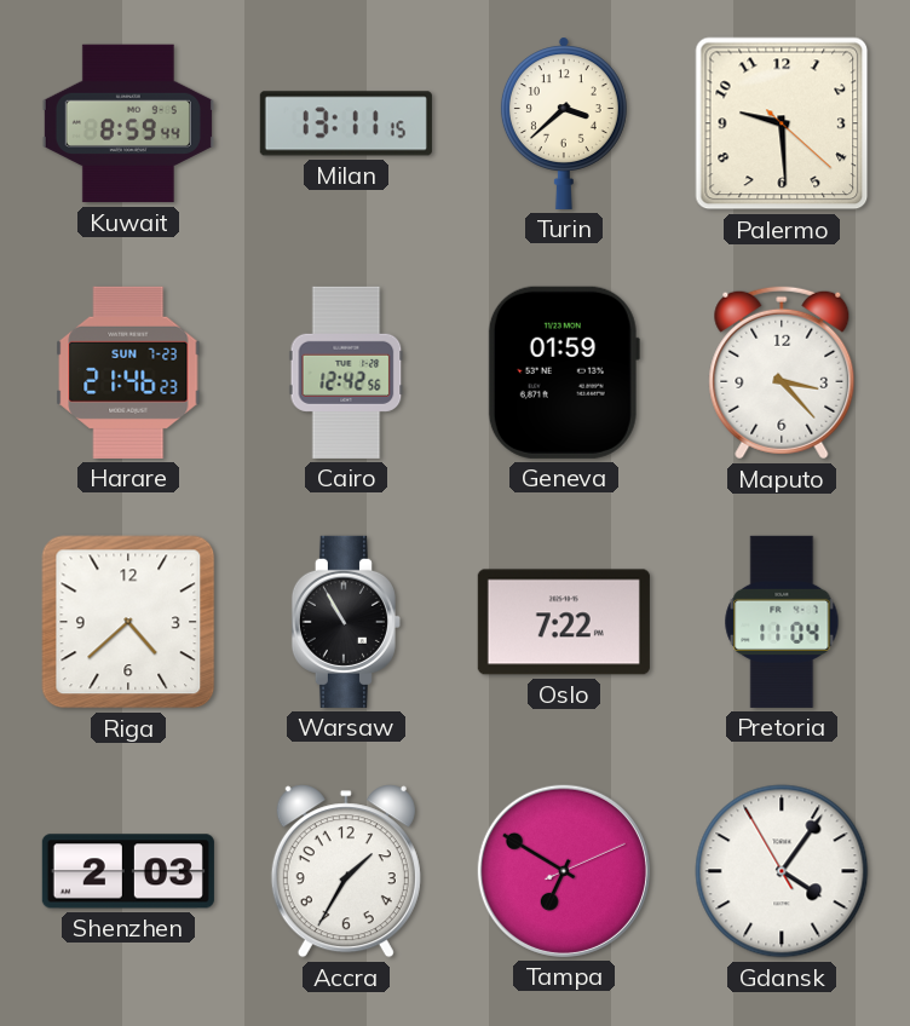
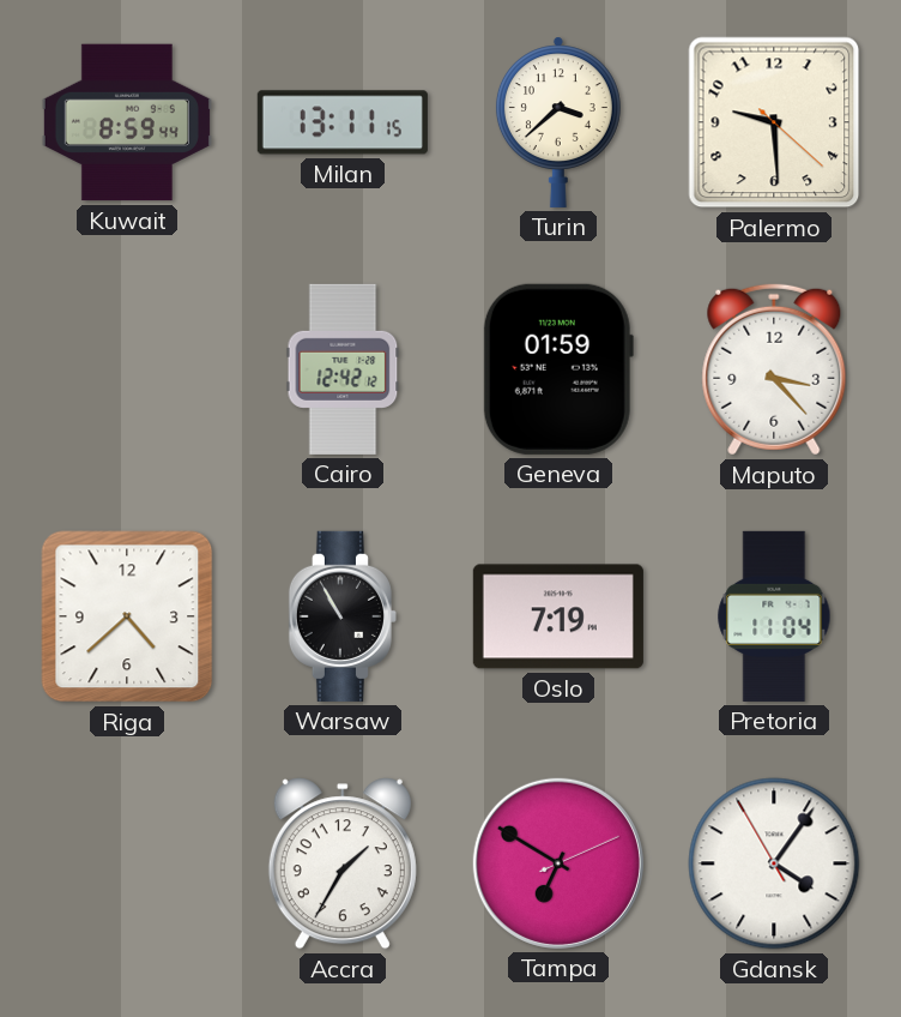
Harare: 21:46 -> none
Cairo: 12:42:56 -> 12:42:12
Oslo: 7:22 -> 7:19
Shenzhen: 2:03 -> none
